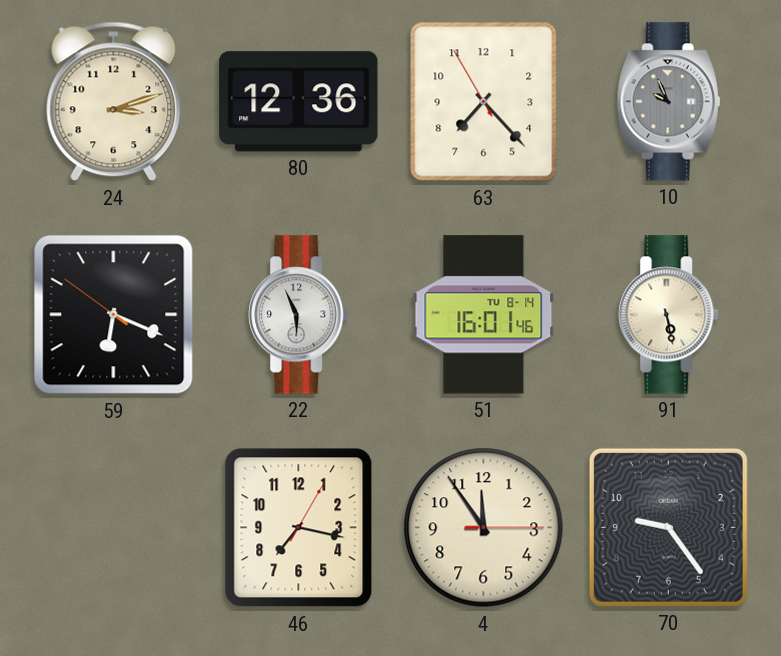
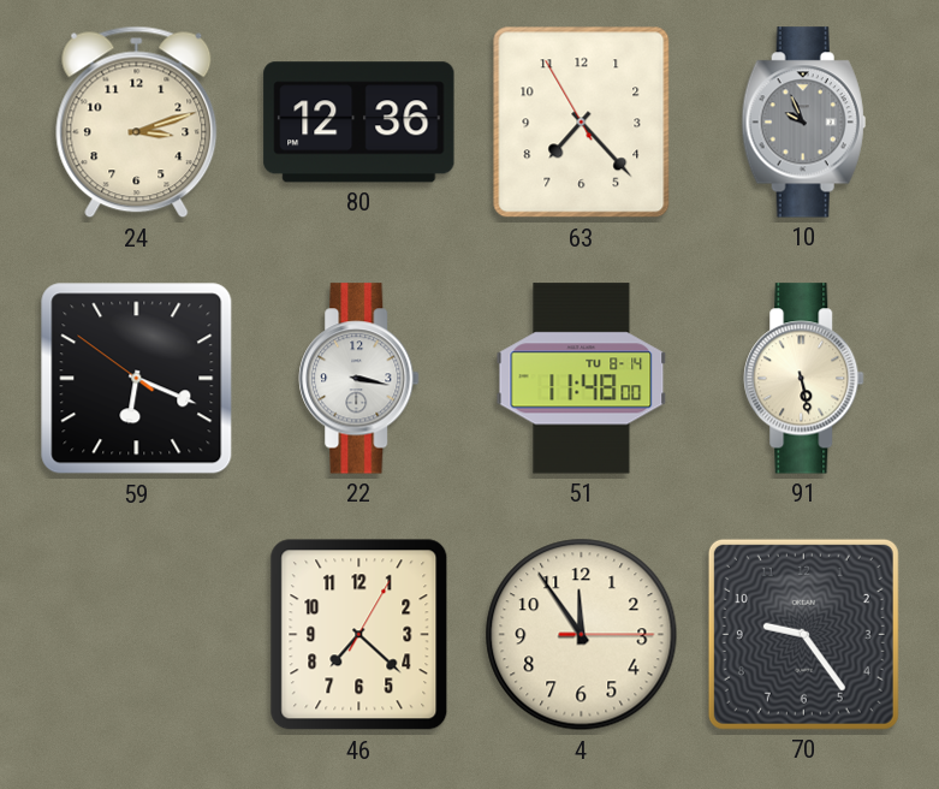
22: 5:56 -> 3:17
51: 16:01 -> 11:48
46: 7:17 -> 7:22
